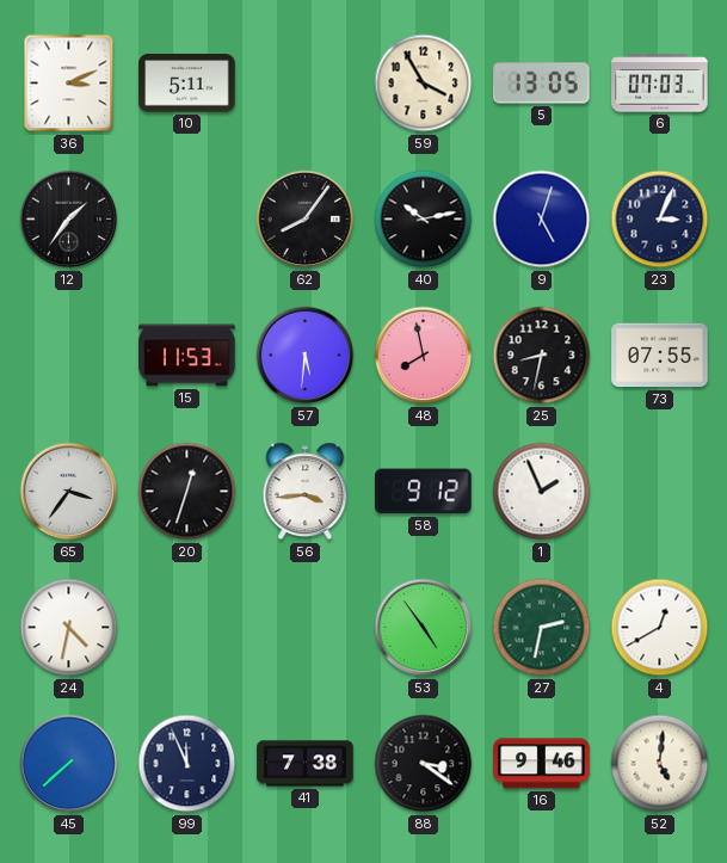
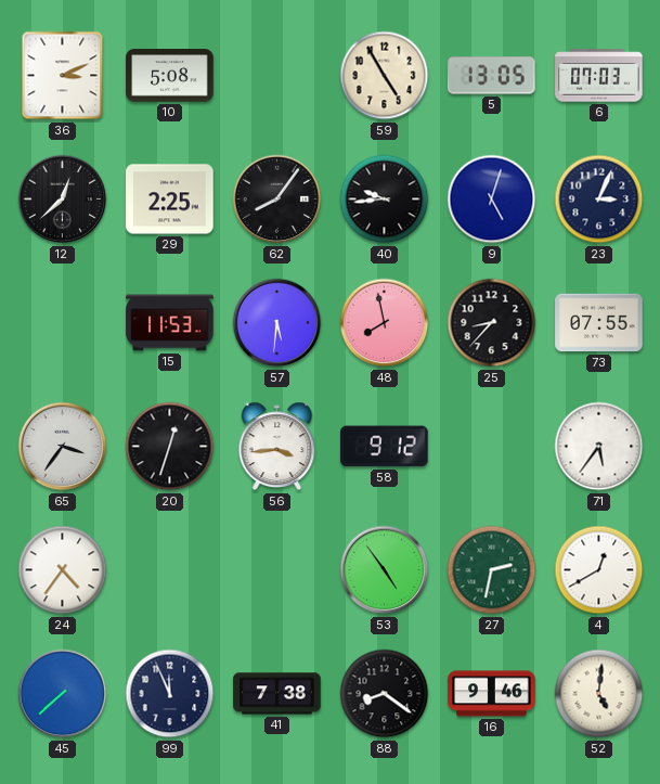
10: 5:11 -> 5:08
59: 3:55 -> 4:55
12: 1:36 -> 12:38
29: none -> 2:25
40: 10:13 -> 9:44
25: 8:32 -> 8:37
1: 1:56 -> none
71: none -> 5:36
24: 4:32 -> 4:36
88: 3:21 -> 8:21
